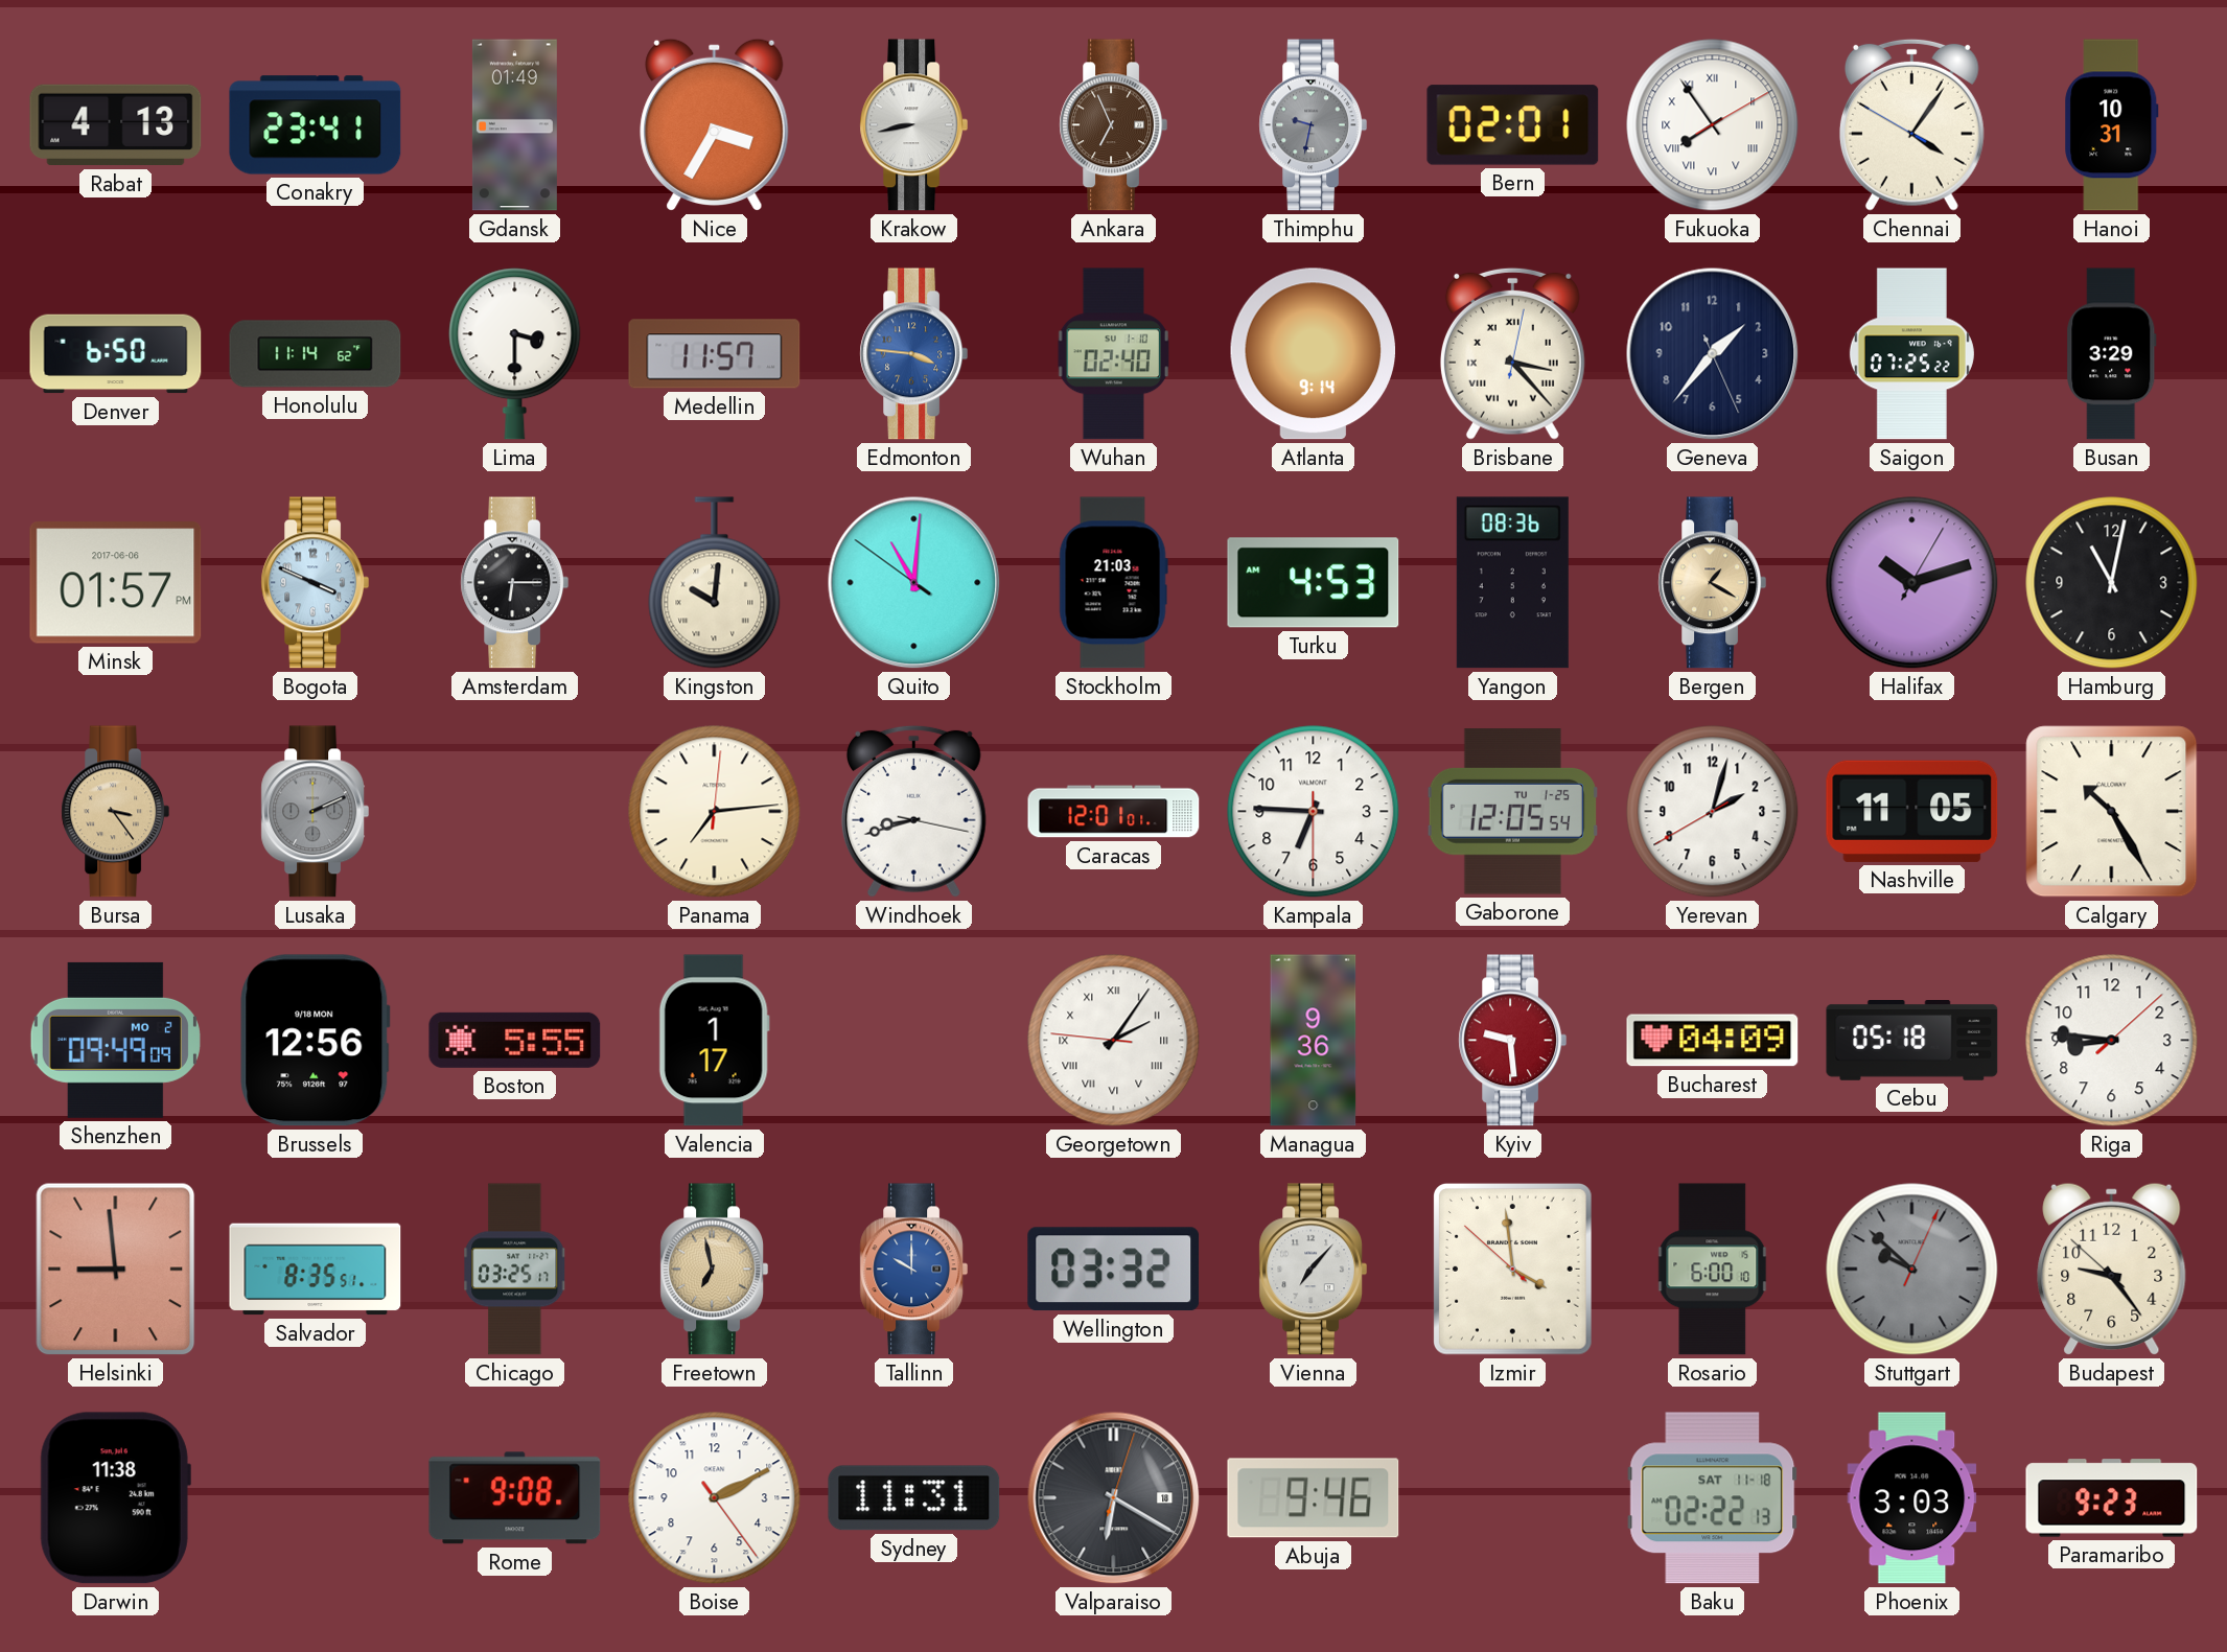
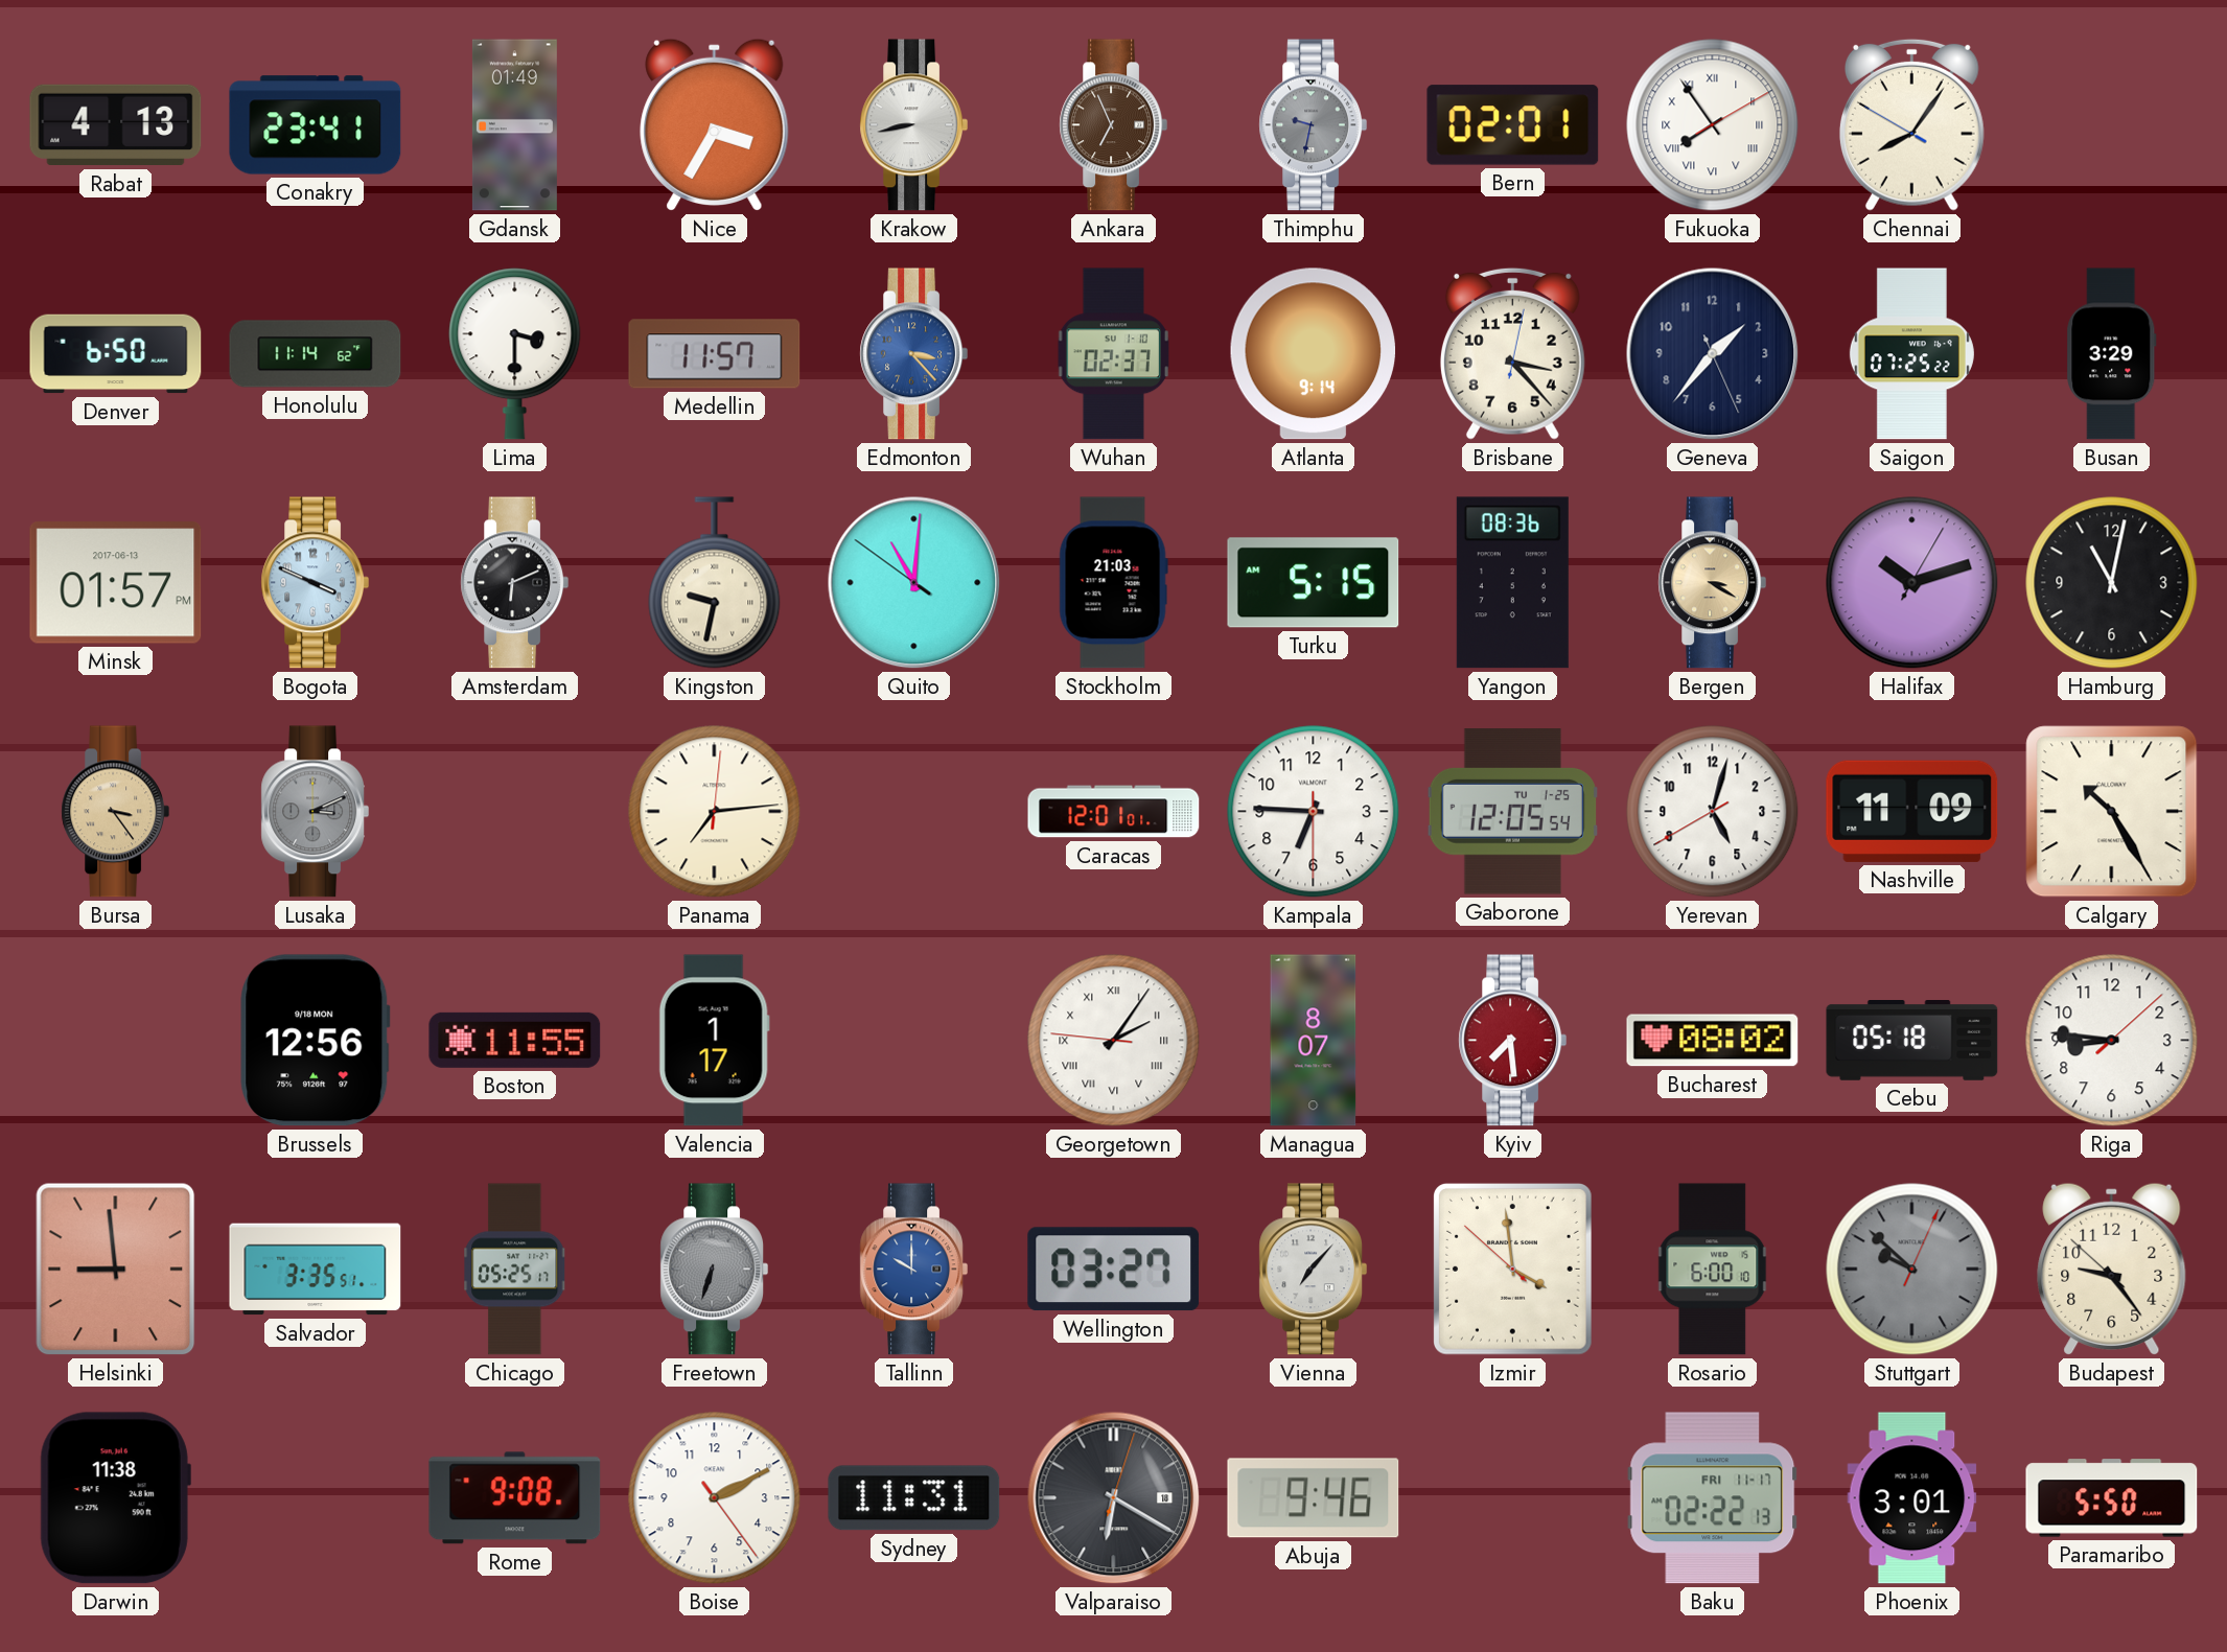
Chennai: 4:05 -> 8:05
Hanoi: 10:31 -> none
Edmonton: 3:46 -> 3:23
Wuhan: 02:40 -> 02:37
Brisbane numerals: Roman -> Arabic
Minsk date: 2017-06-06 -> 2017-06-13
Amsterdam: 6:15 -> 6:11
Kingston: 10:01 -> 9:32
Turku: 4:53 -> 5:15
Bergen: 1:20 -> 3:20
Lusaka: 2:11 -> 3:11
Windhoek: 8:42 -> none
Yerevan: 2:02 -> 5:02
Nashville: 11:05 -> 11:09
Shenzhen: 09:49 -> none
Boston: 5:55 -> 11:55
Managua: 9:36 -> 8:07
Kyiv: 9:29 -> 7:29
Bucharest: 04:09 -> 08:02
Salvador: 8:35 -> 3:35
Chicago: 03:25 -> 05:25
Freetown: 6:58 -> 6:33
Freetown dial: champagne -> grey
Wellington: 03:32 -> 03:27
Baku date: SAT 11-18 -> FRI 11-17
Phoenix: 3:03 -> 3:01
Paramaribo: 9:23 -> 5:50
